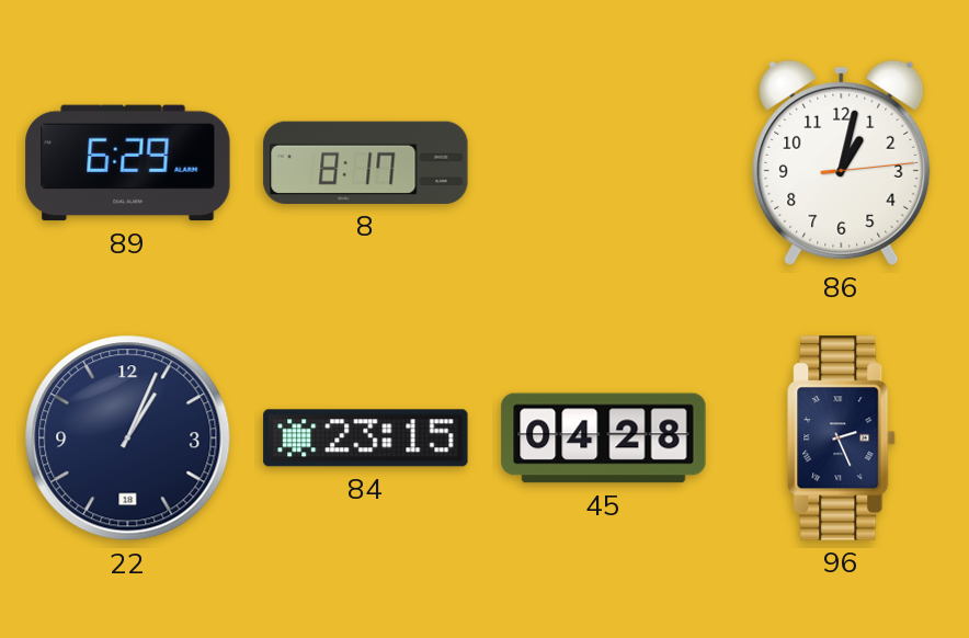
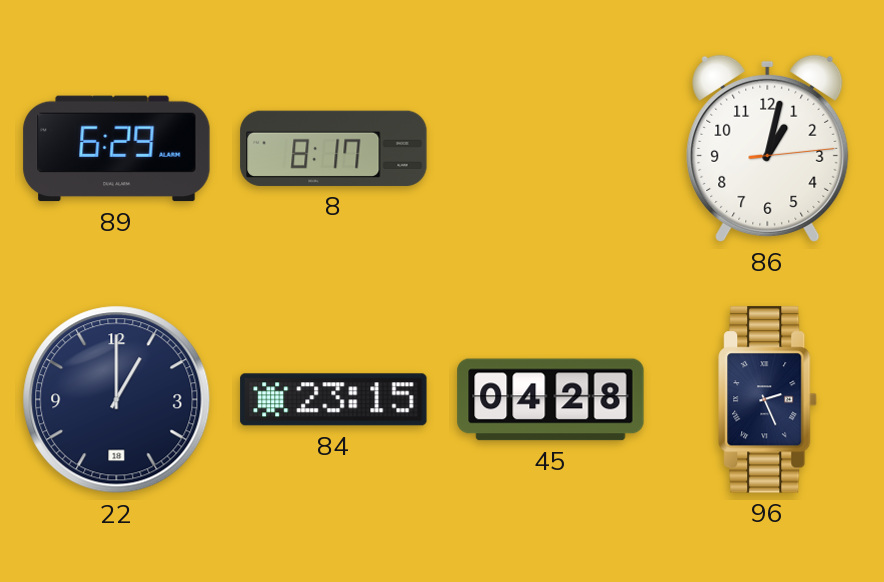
22: 1:04 -> 1:00
